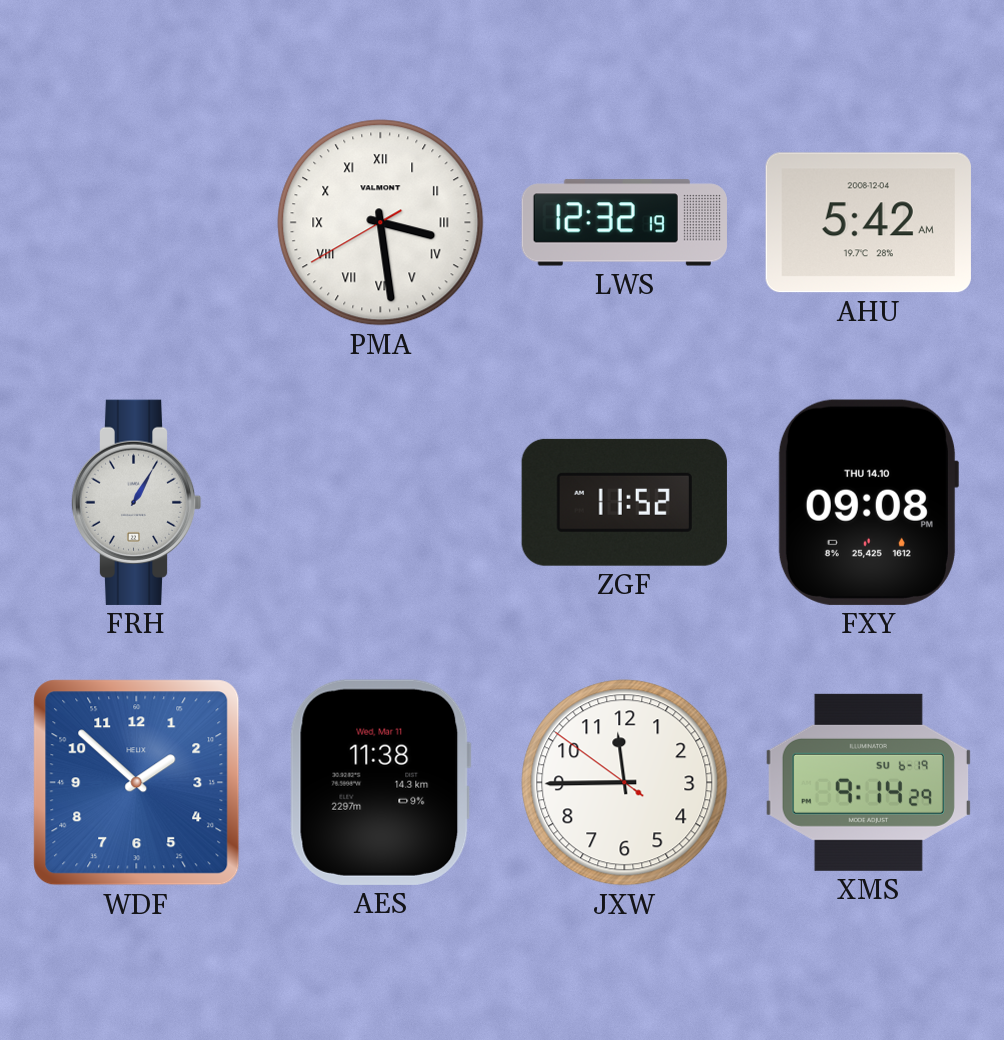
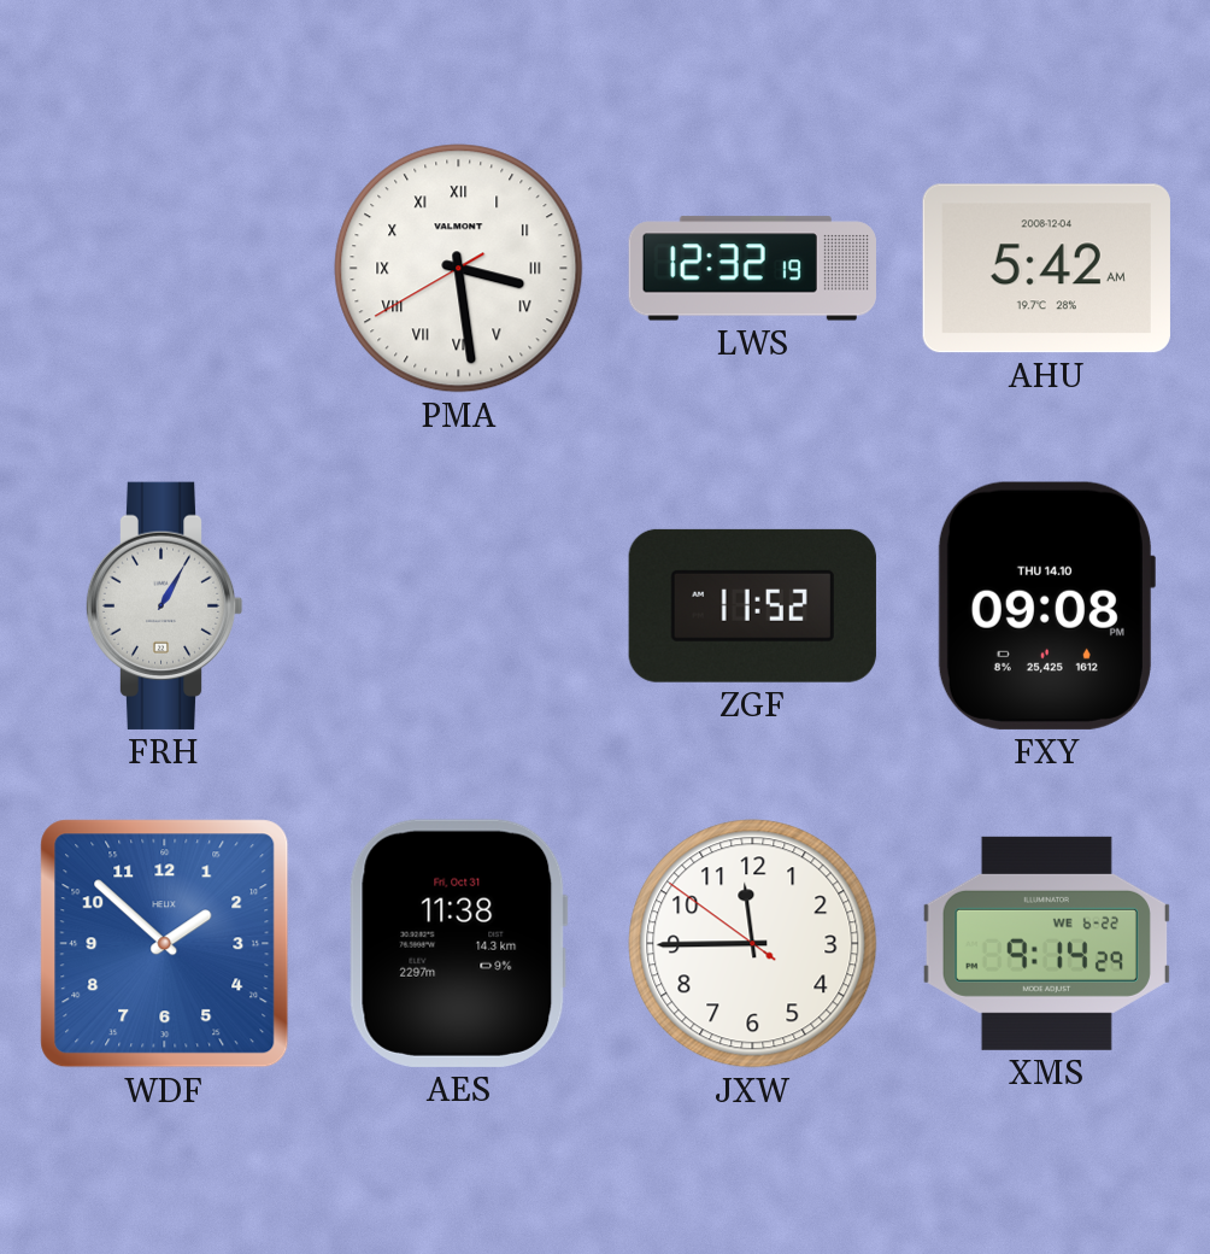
AES date: Wed, Mar 11 -> Fri, Oct 31
XMS date: SU 6-19 -> WE 6-22
